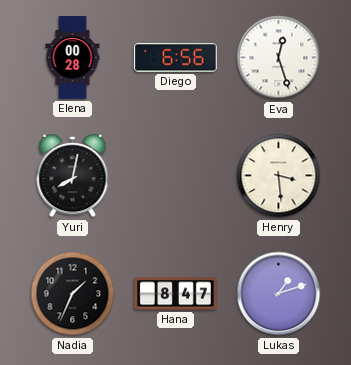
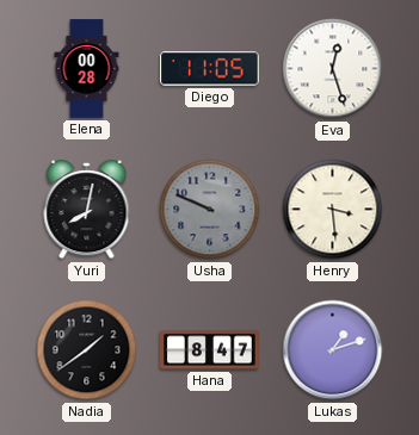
Diego: 6:56 -> 11:05
Usha: none -> 9:49
Nadia: 1:34 -> 1:39
